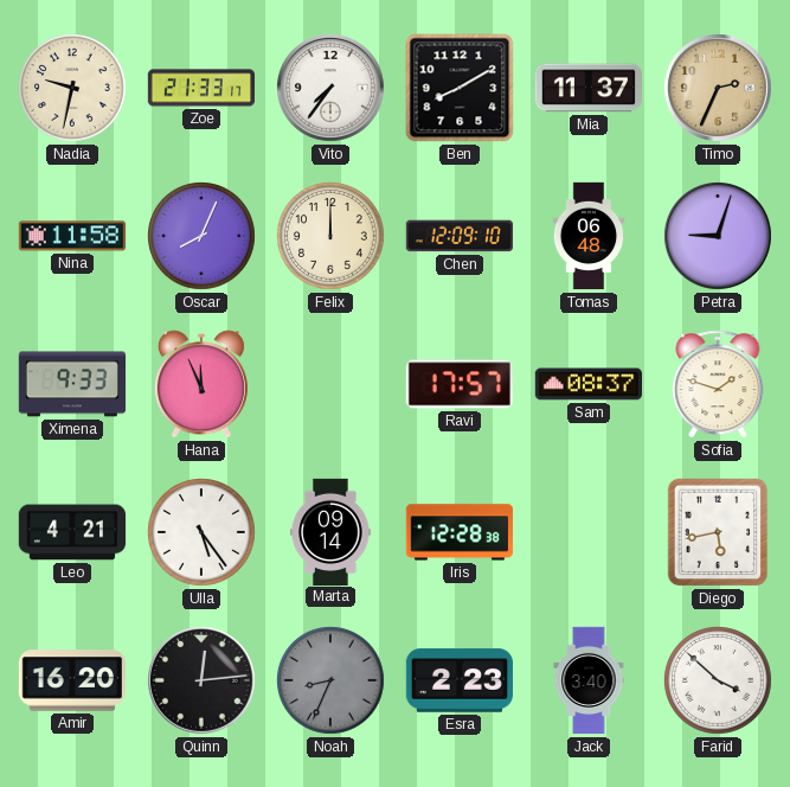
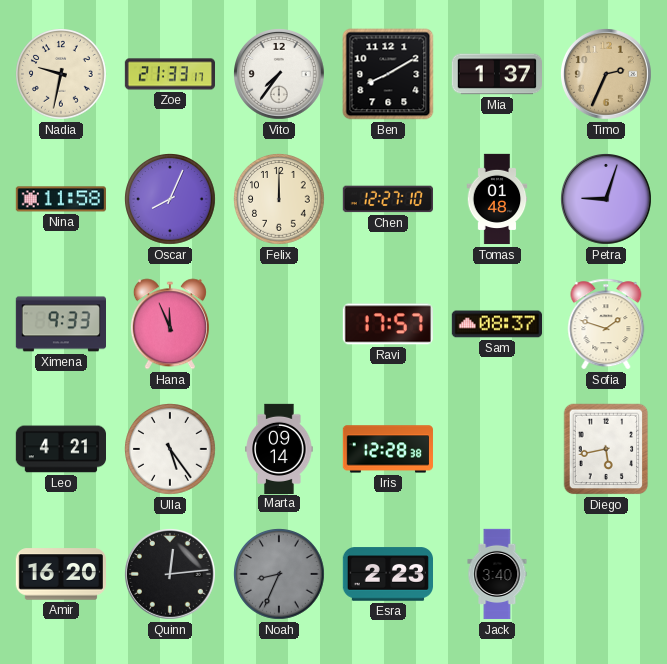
Mia: 11:37 -> 1:37
Chen: 12:09 -> 12:27
Tomas: 06:48 -> 01:48
Farid: 3:52 -> none
